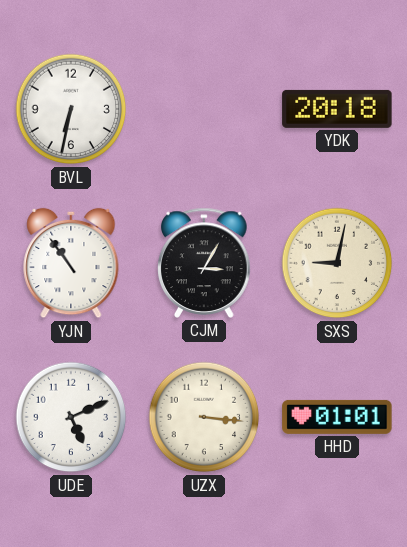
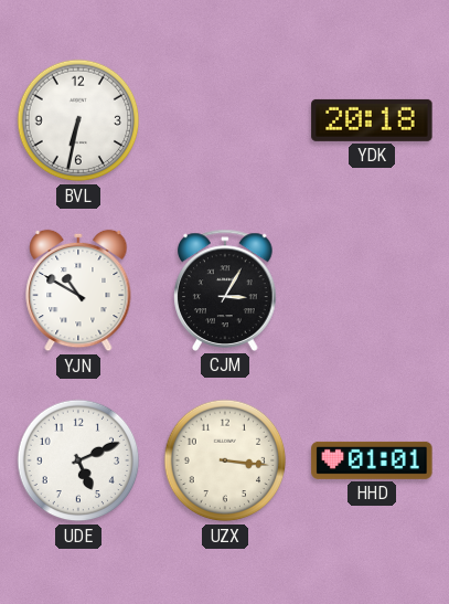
YJN: 10:54 -> 10:50
SXS: 9:02 -> none
